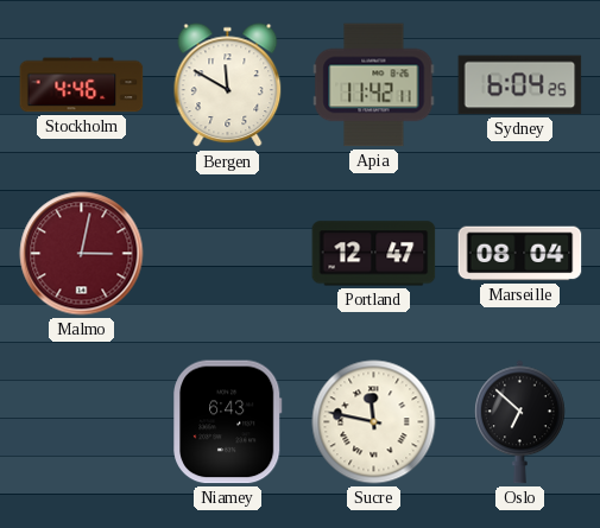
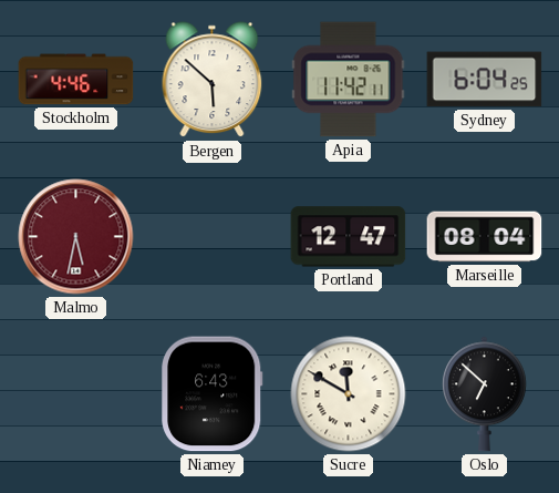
Bergen: 11:50 -> 5:52
Malmo: 3:02 -> 5:32
Sucre: 11:47 -> 11:50
